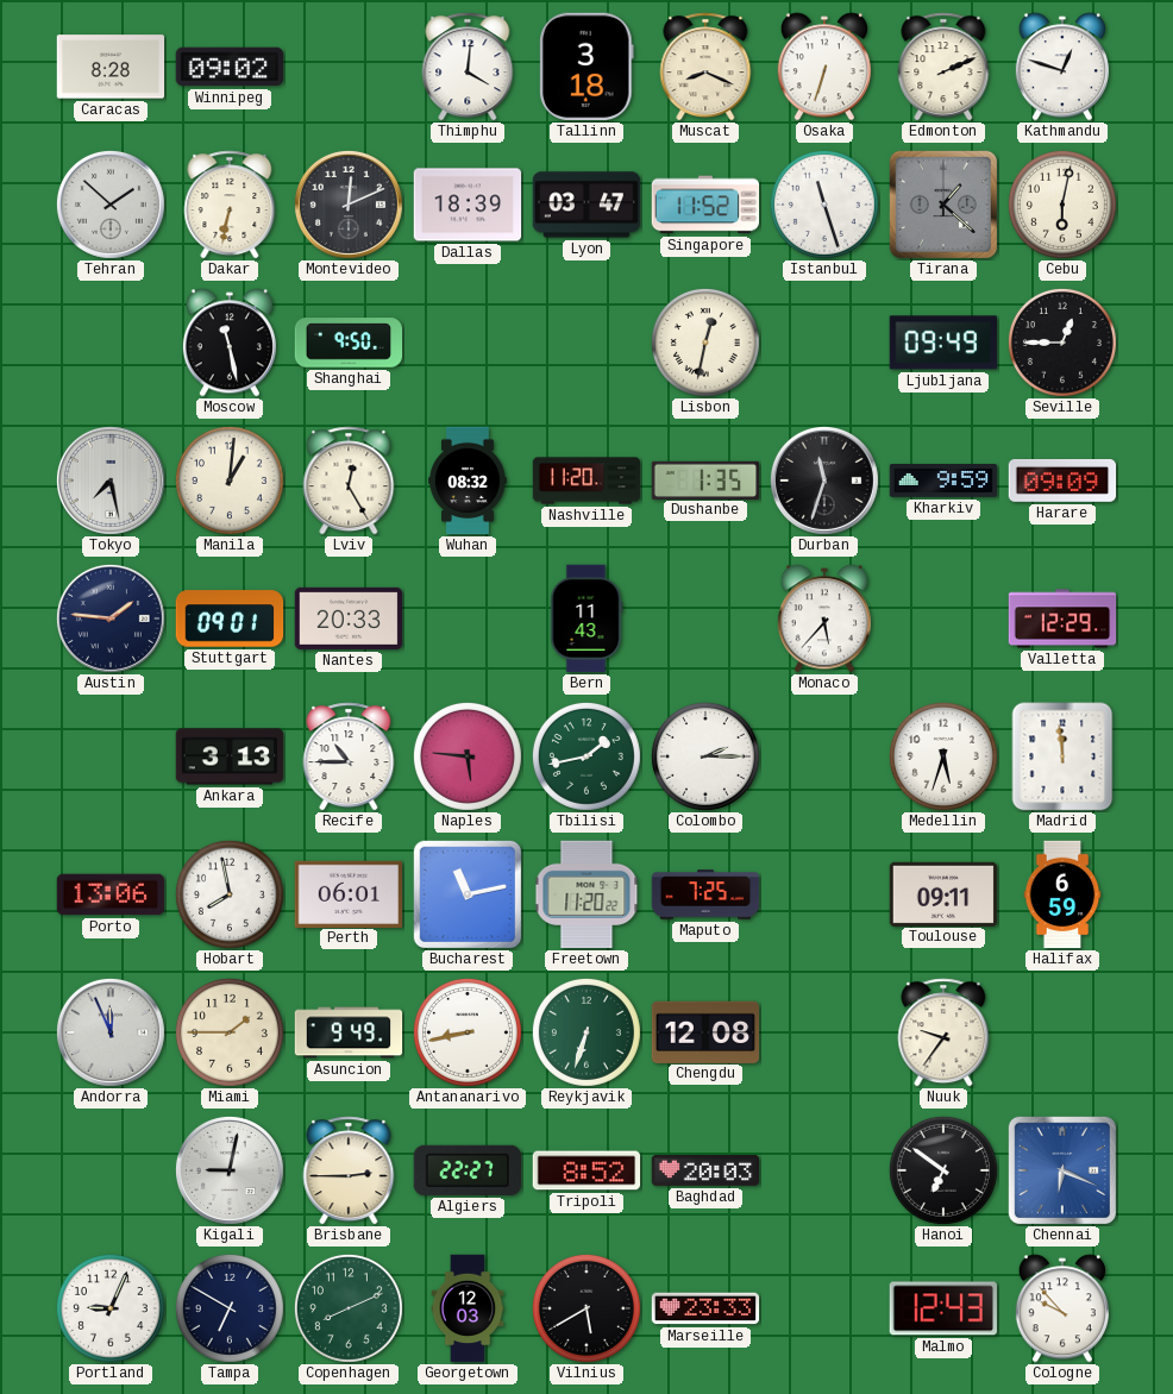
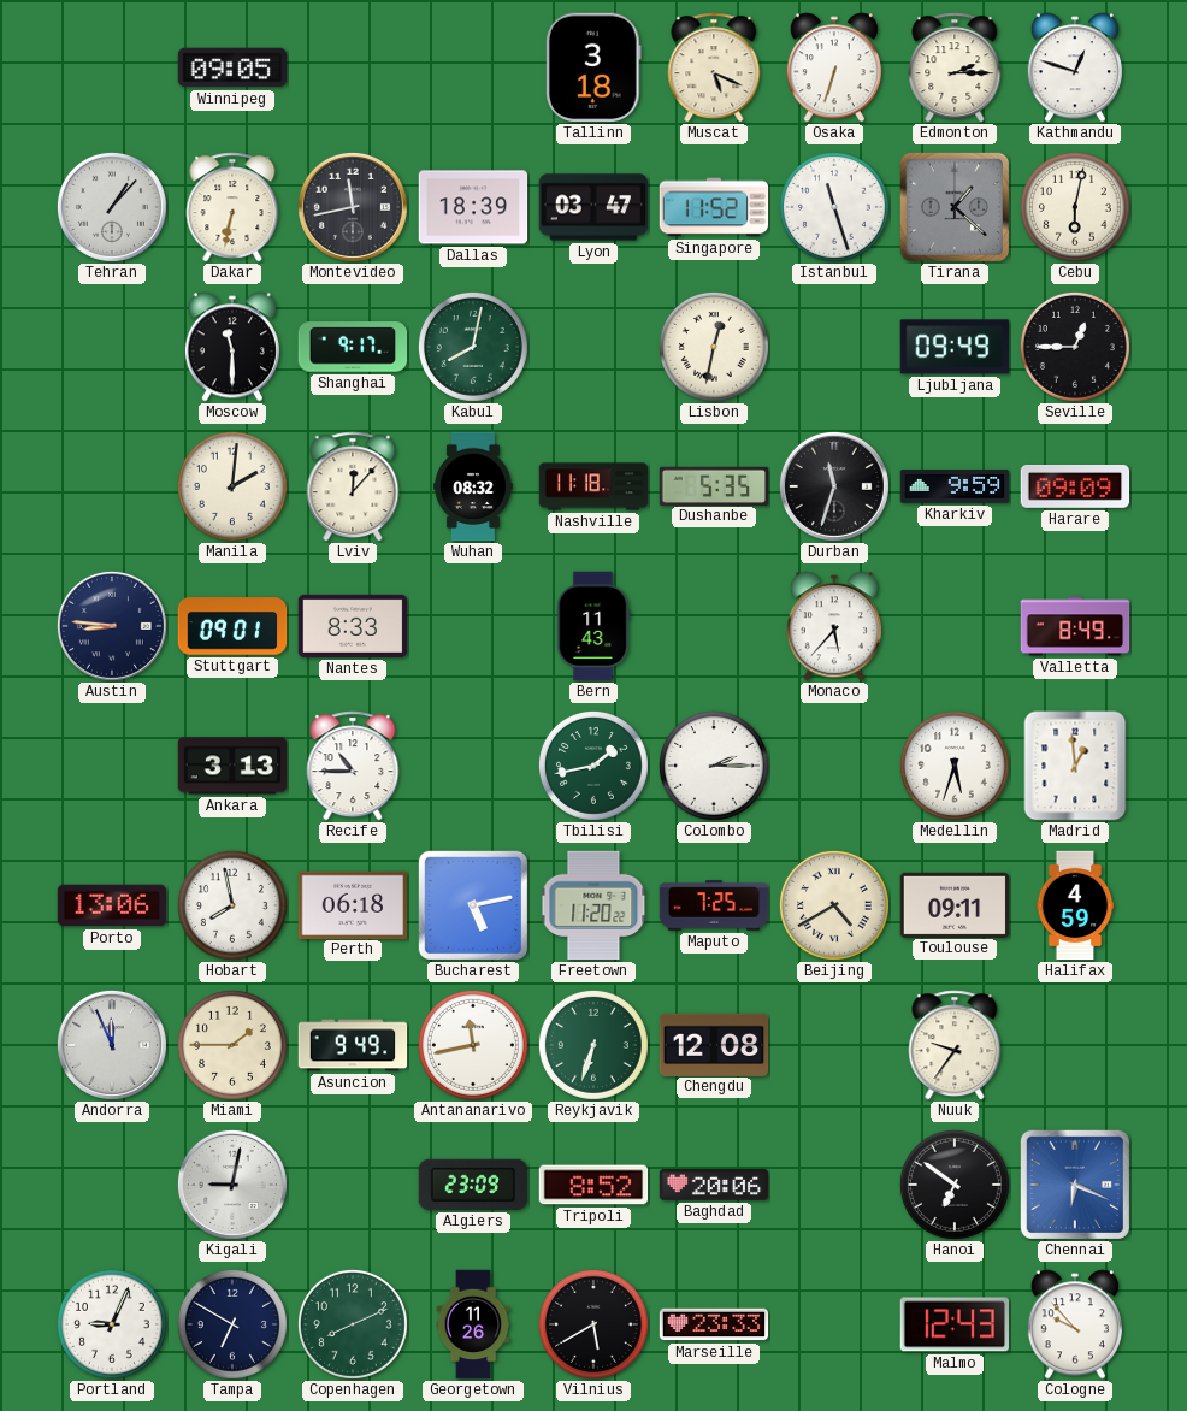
Caracas: 8:28 -> none
Winnipeg: 09:02 -> 09:05
Thimphu: 4:01 -> none
Muscat: 8:19 -> 5:19
Edmonton: 2:11 -> 2:15
Tehran: 1:52 -> 1:07
Montevideo: 12:11 -> 11:43
Moscow: 11:28 -> 11:30
Shanghai: 9:50 -> 9:17
Kabul: none -> 8:02
Tokyo: 7:28 -> none
Manila: 1:01 -> 2:01
Lviv: 12:25 -> 12:07
Nashville: 11:20 -> 11:18
Dushanbe: 1:35 -> 5:35
Austin: 1:46 -> 8:46
Nantes: 20:33 -> 8:33
Valletta: 12:29 -> 8:49
Naples: 5:46 -> none
Madrid: 11:59 -> 12:59
Perth: 06:01 -> 06:18
Bucharest: 11:13 -> 5:13
Beijing: none -> 4:40
Halifax: 6:59 -> 4:59
Antananarivo: 8:43 -> 11:43
Brisbane: 2:45 -> none
Algiers: 22:27 -> 23:09
Baghdad: 20:03 -> 20:06
Georgetown: 12:03 -> 11:26
